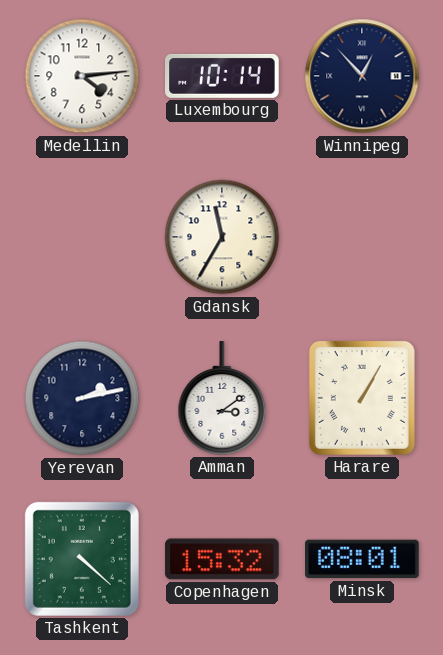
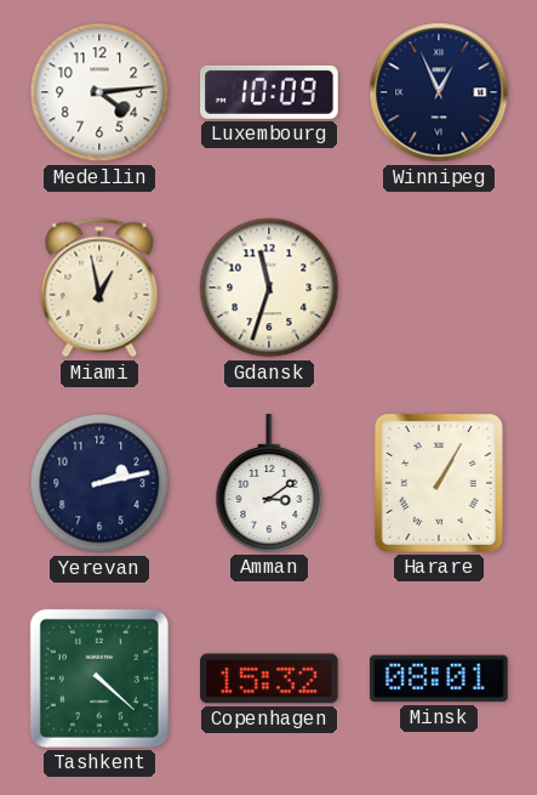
Luxembourg: 10:14 -> 10:09
Winnipeg: 12:53 -> 12:56
Miami: none -> 12:58
Gdansk: 11:35 -> 11:33
